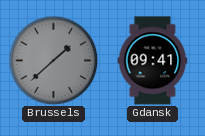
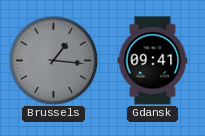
Brussels: 1:38 -> 1:16
